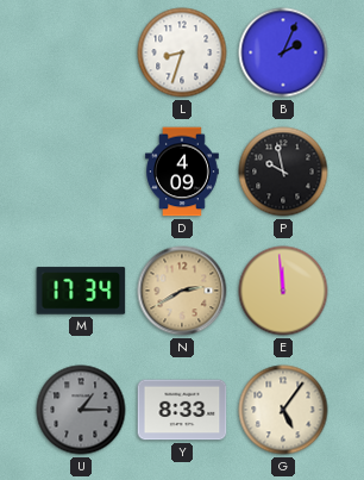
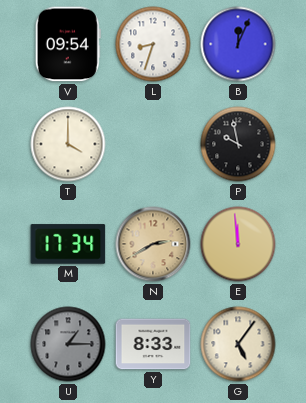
V: none -> 09:54
B: 2:04 -> 12:04
T: none -> 4:00
D: 4:09 -> none
